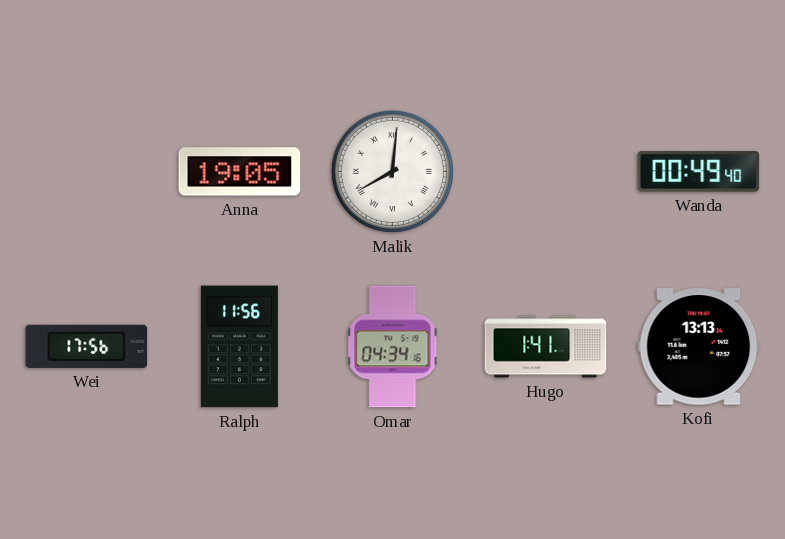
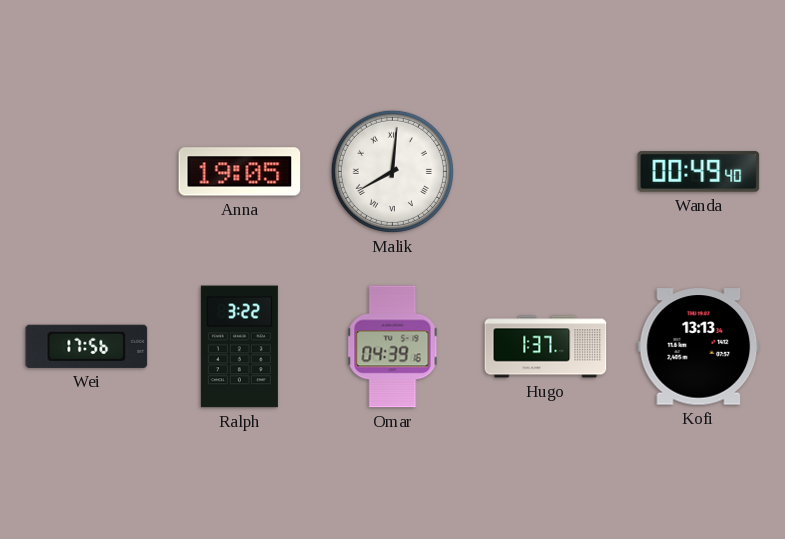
Ralph: 11:56 -> 3:22
Omar: 04:34 -> 04:39
Hugo: 1:41 -> 1:37
